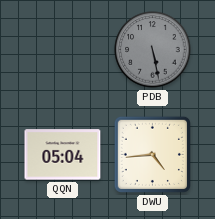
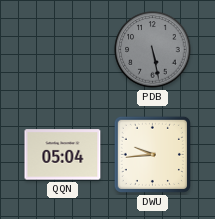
DWU: 4:44 -> 9:44
